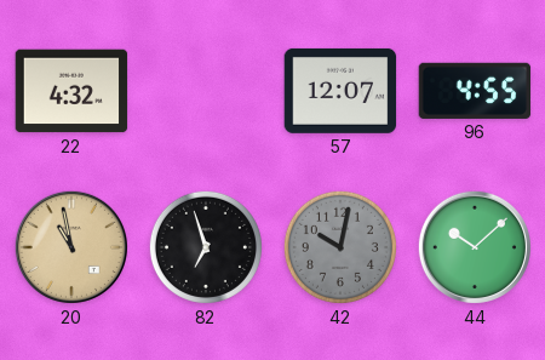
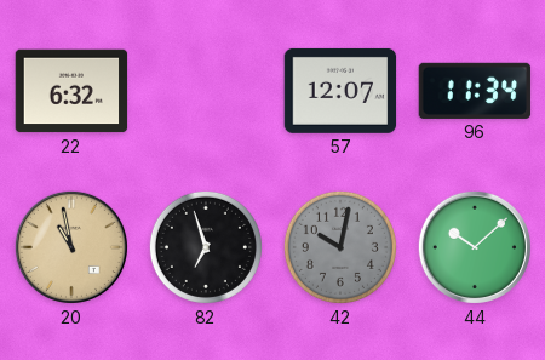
22: 4:32 -> 6:32
96: 4:55 -> 11:34
